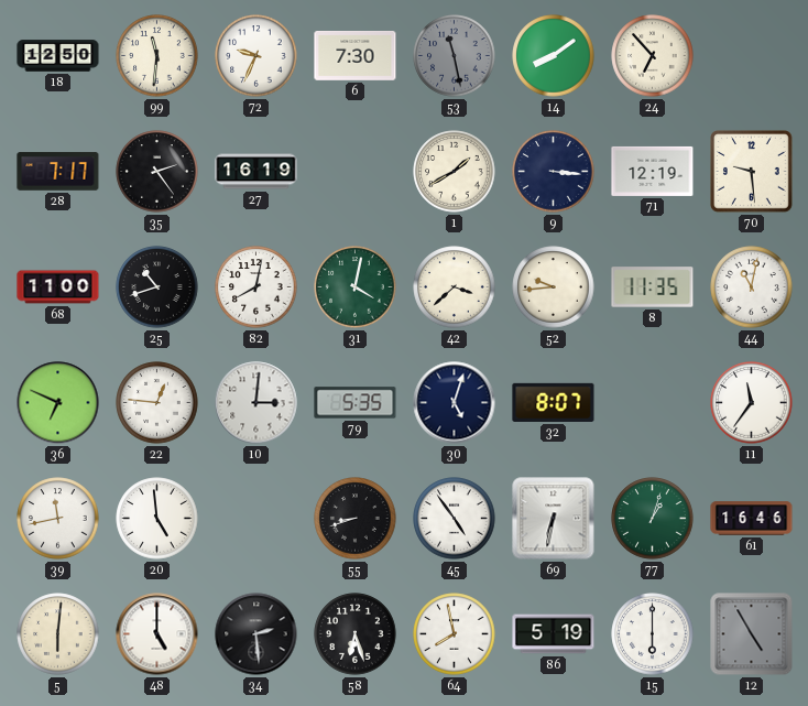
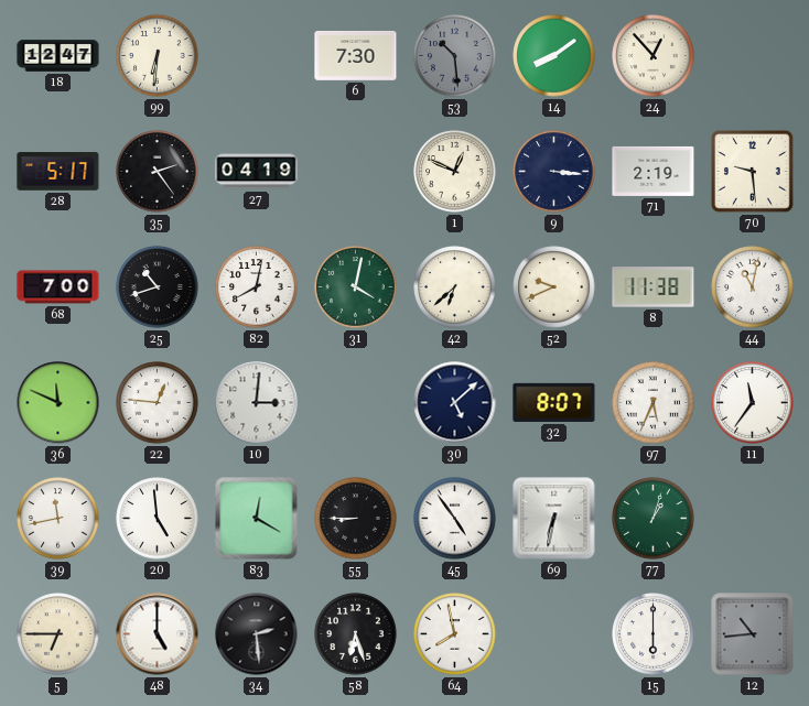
18: 12:50 -> 12:47
99: 11:31 -> 6:31
72: 9:34 -> none
53: 11:28 -> 10:29
24: 6:53 -> 12:53
28: 7:17 -> 5:17
27: 16:19 -> 04:19
1: 1:40 -> 12:49
71: 12:19 -> 2:19
68: 11:00 -> 7:00
42: 3:38 -> 6:38
52: 9:44 -> 9:41
8: 11:35 -> 11:38
36: 6:49 -> 11:49
79: 5:35 -> none
30: 5:03 -> 5:08
97: none -> 5:34
83: none -> 12:20
55: 8:42 -> 8:45
61: 16:46 -> none
5: 6:01 -> 6:45
86: 5:19 -> none
12: 4:55 -> 10:44
